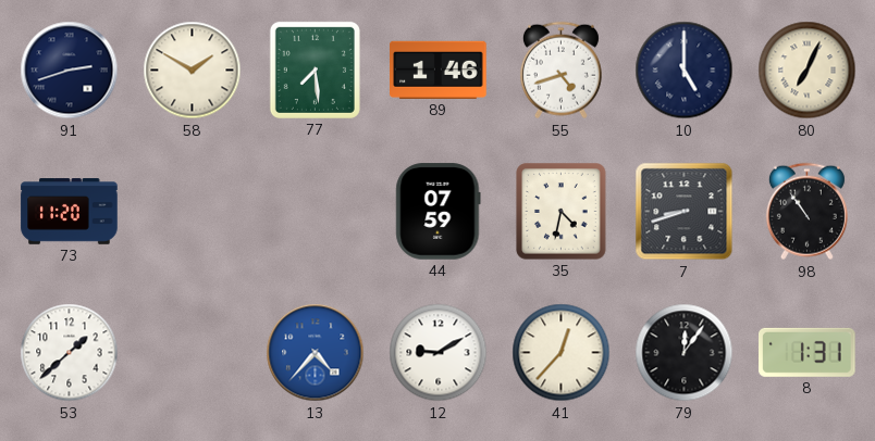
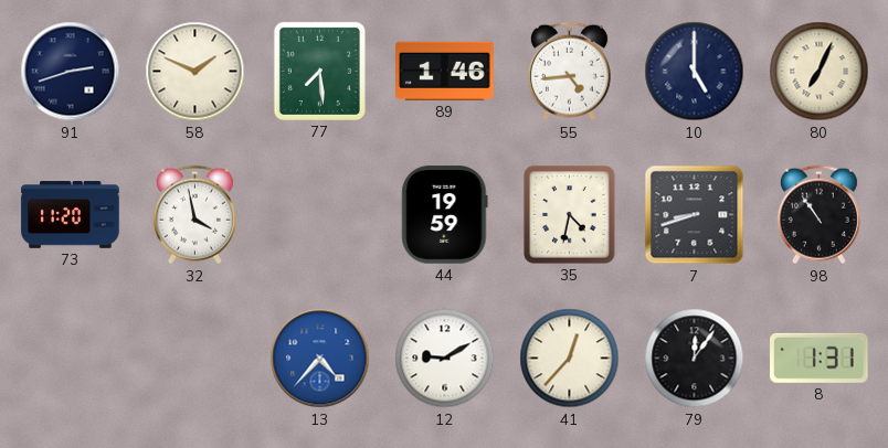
58: 1:50 -> 1:49
55: 4:42 -> 4:44
32: none -> 3:58
44: 07:59 -> 19:59
53: 1:38 -> none
